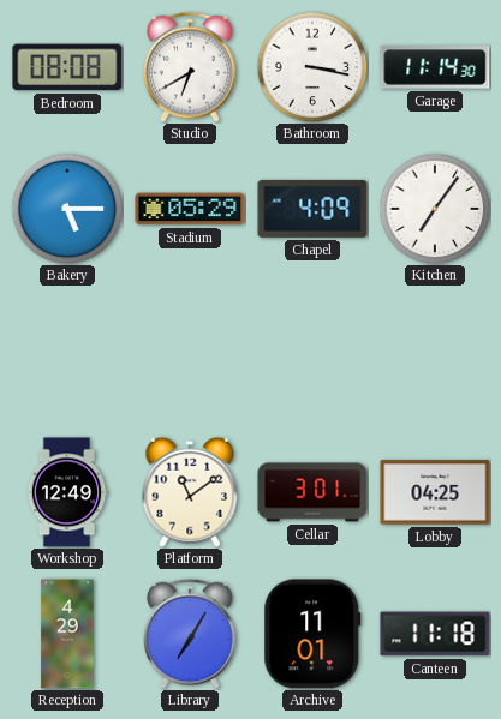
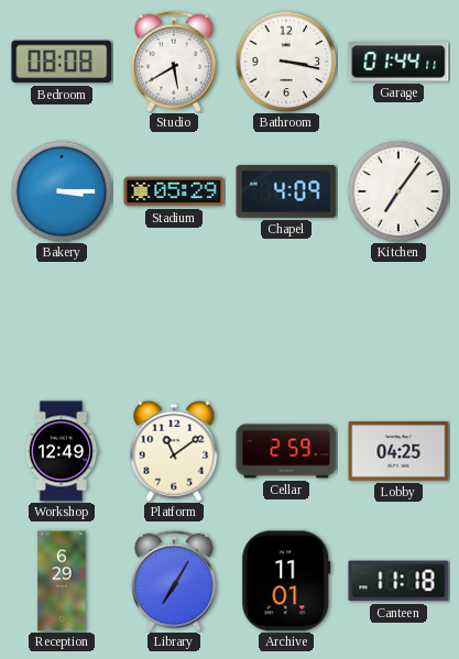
Studio: 6:40 -> 5:40
Garage: 11:14 -> 01:44
Bakery: 5:15 -> 3:15
Cellar: 3:01 -> 2:59
Reception: 4:29 -> 6:29
